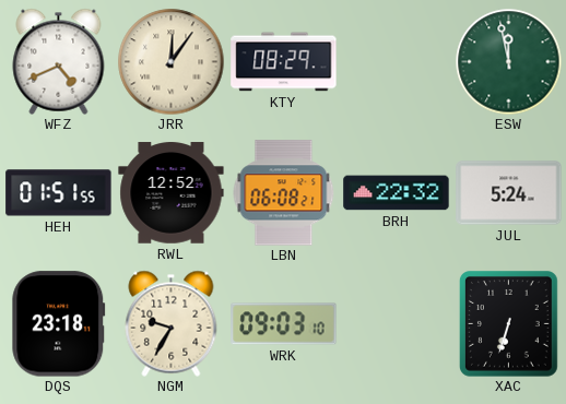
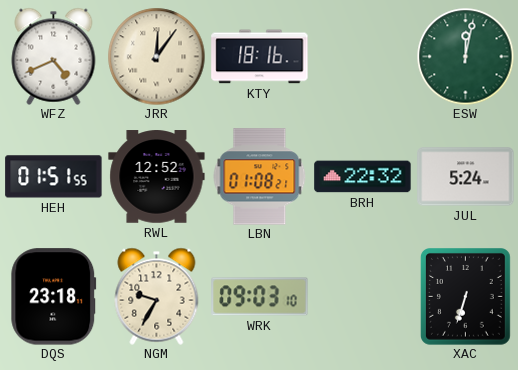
KTY: 08:29 -> 18:16
ESW: 11:58 -> 12:02
LBN: 06:08 -> 01:08
